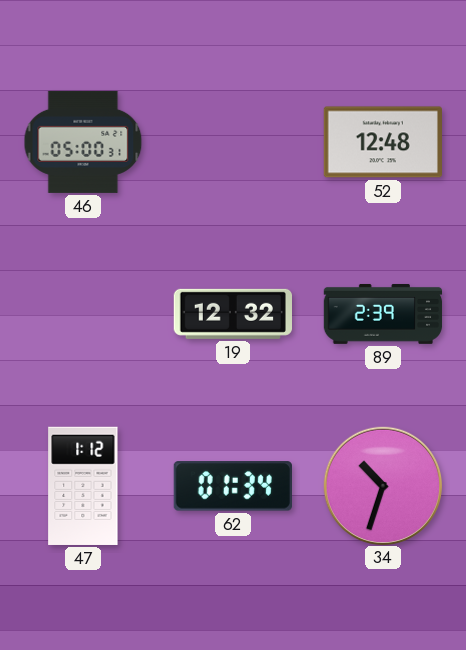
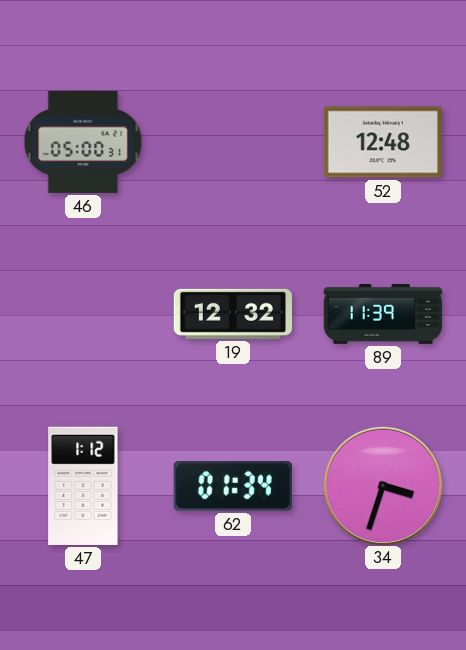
89: 2:39 -> 11:39
34: 10:33 -> 3:33
